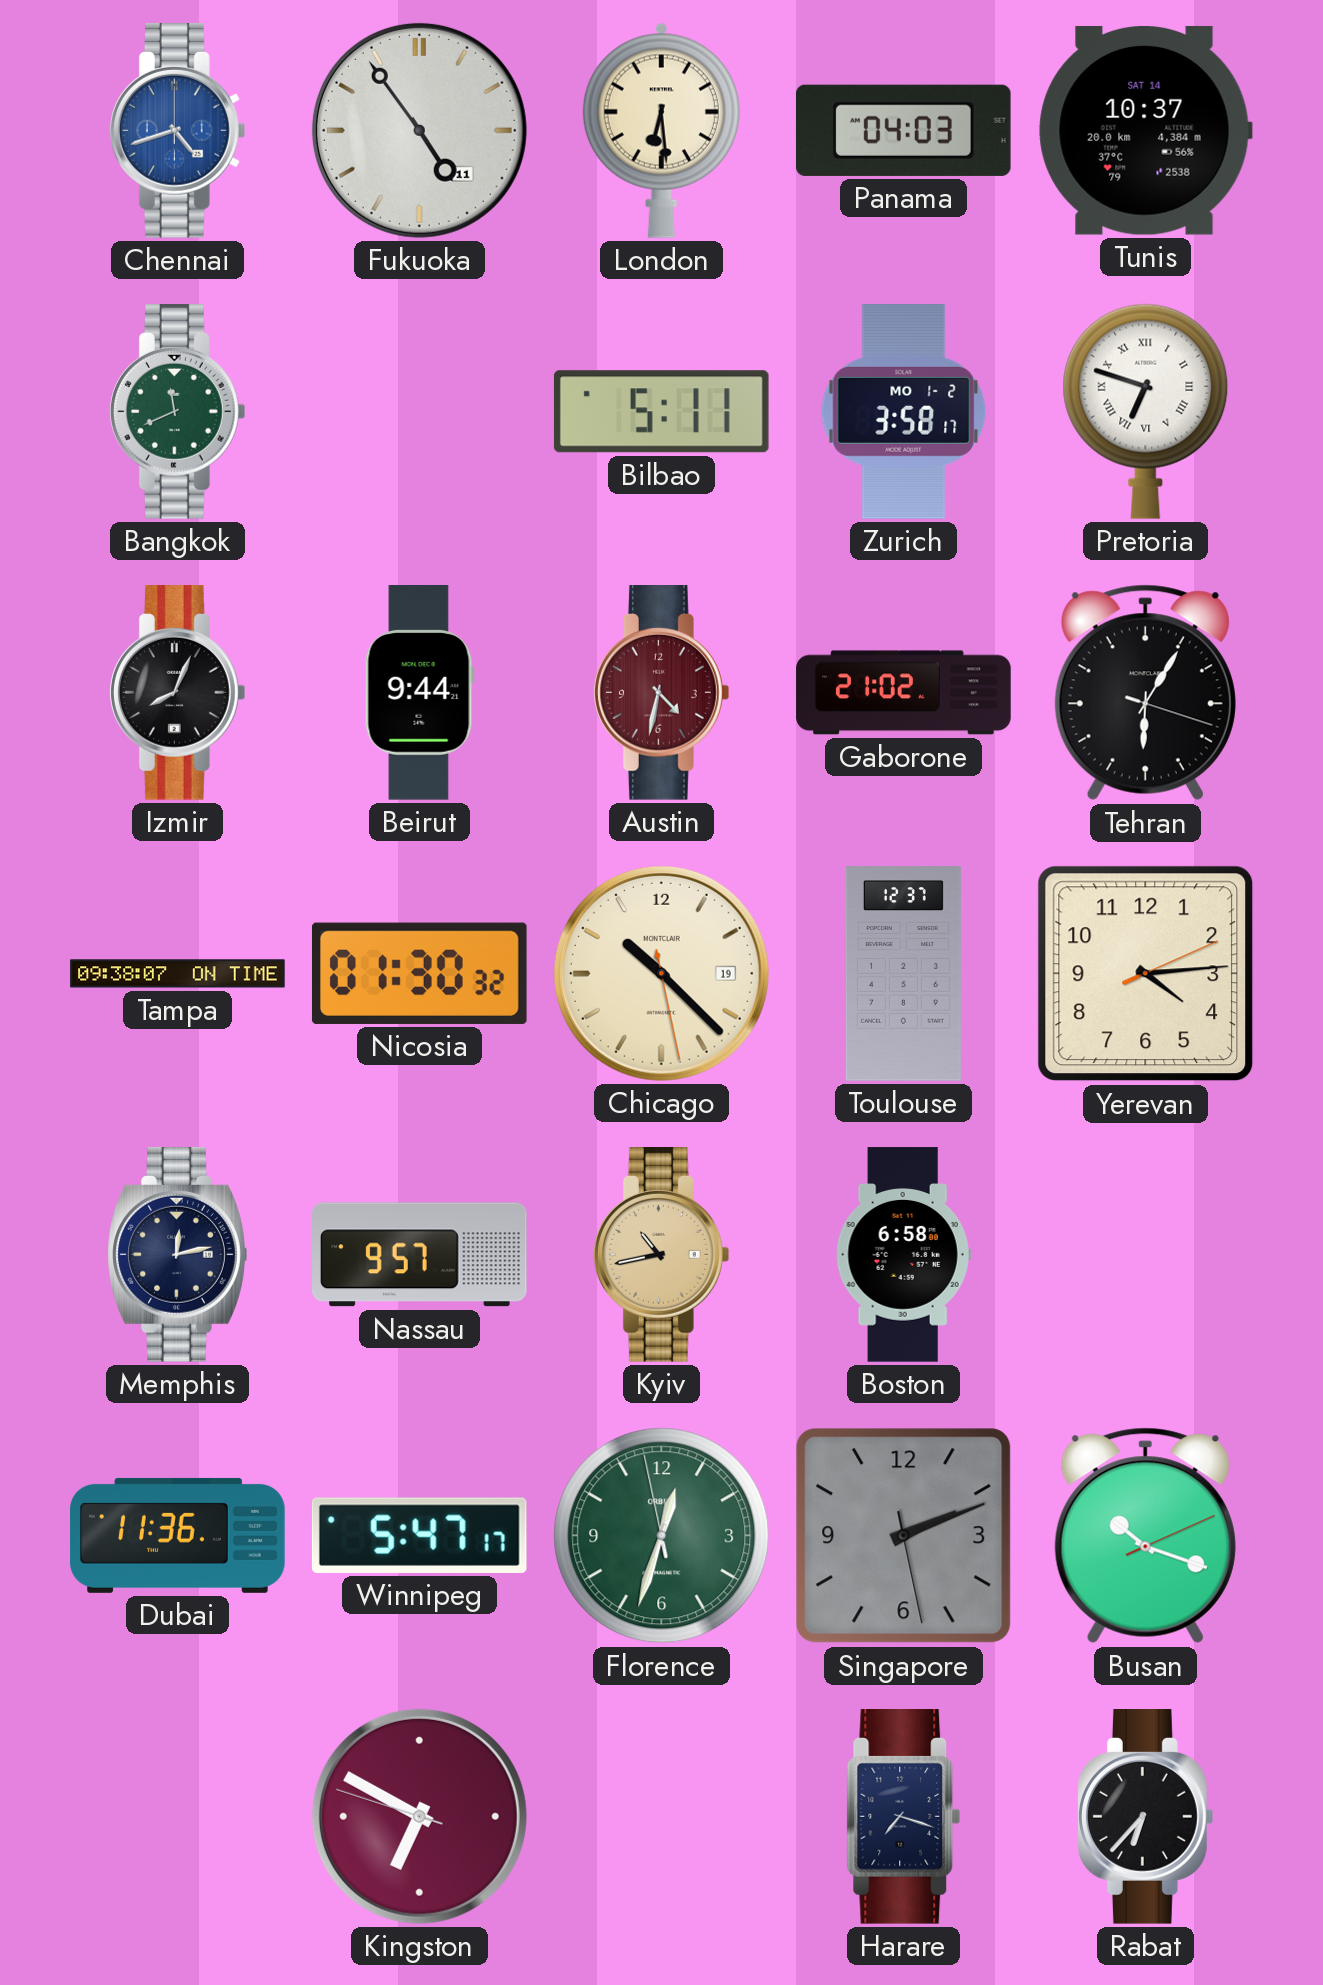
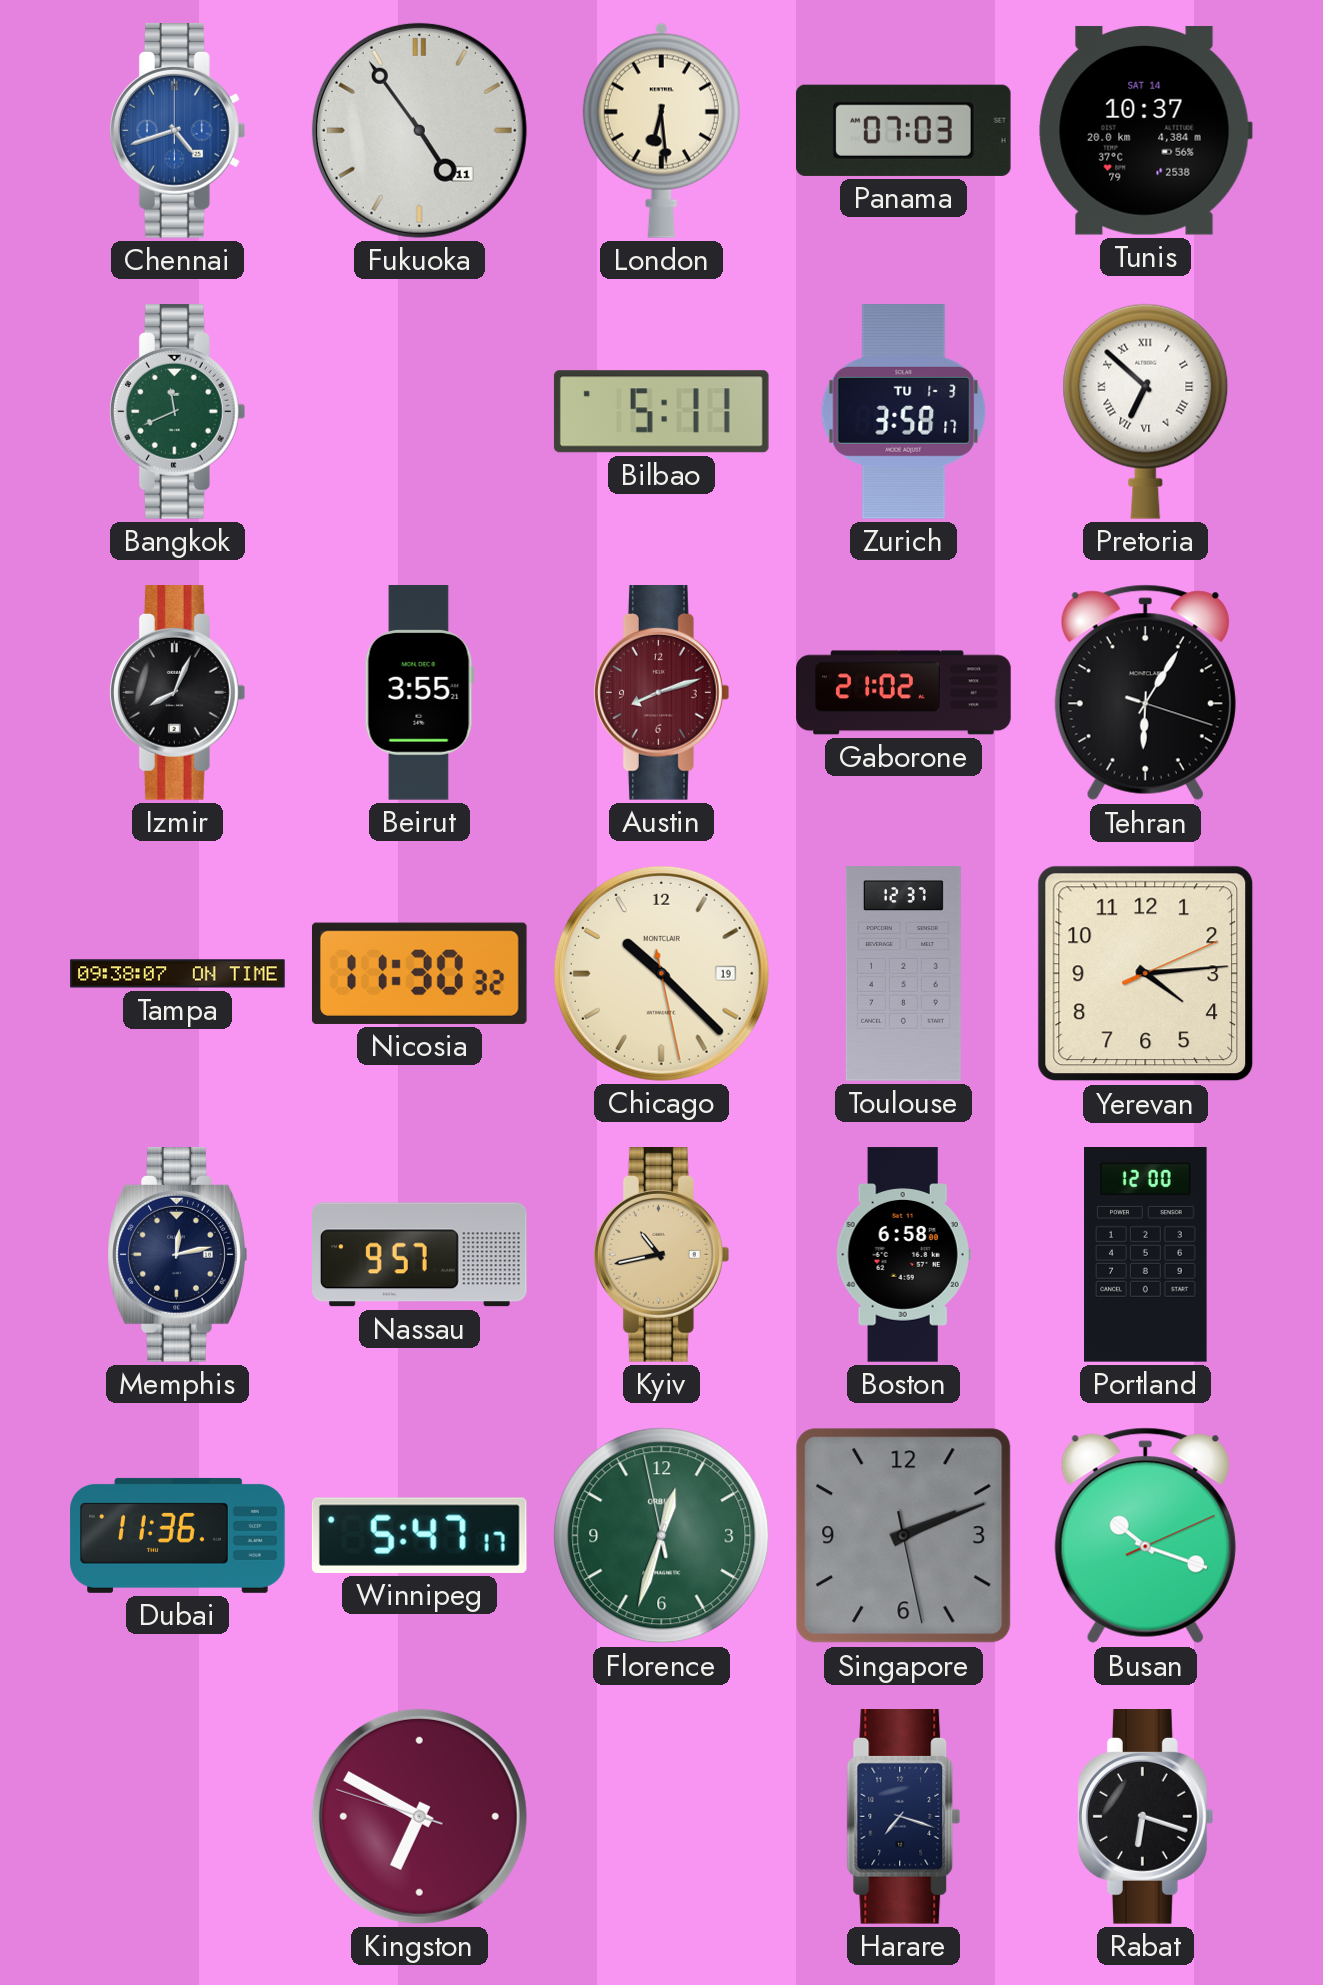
Panama: 04:03 -> 07:03
Zurich date: MO 1-2 -> TU 1-3
Pretoria: 6:48 -> 6:52
Beirut: 9:44 -> 3:55
Austin: 4:32 -> 8:12
Nicosia: 01:30 -> 11:30
Portland: none -> 12:00
Rabat: 6:37 -> 6:18
